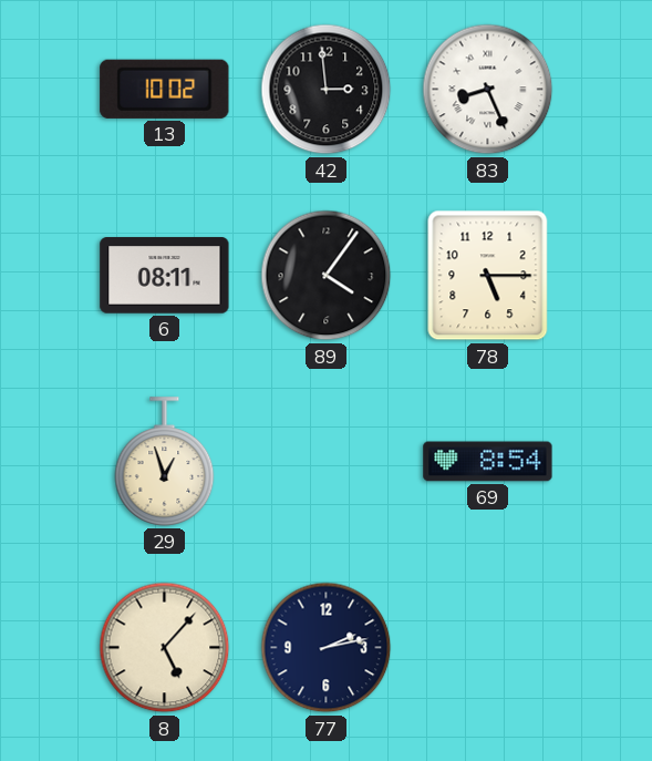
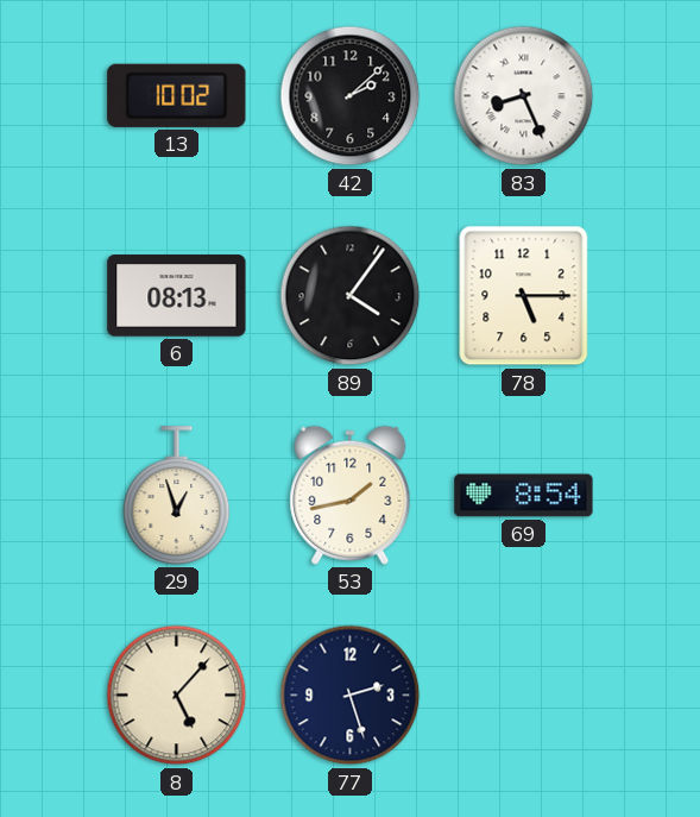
42: 2:59 -> 2:08
6: 08:11 -> 08:13
53: none -> 1:43
77: 2:13 -> 2:27
